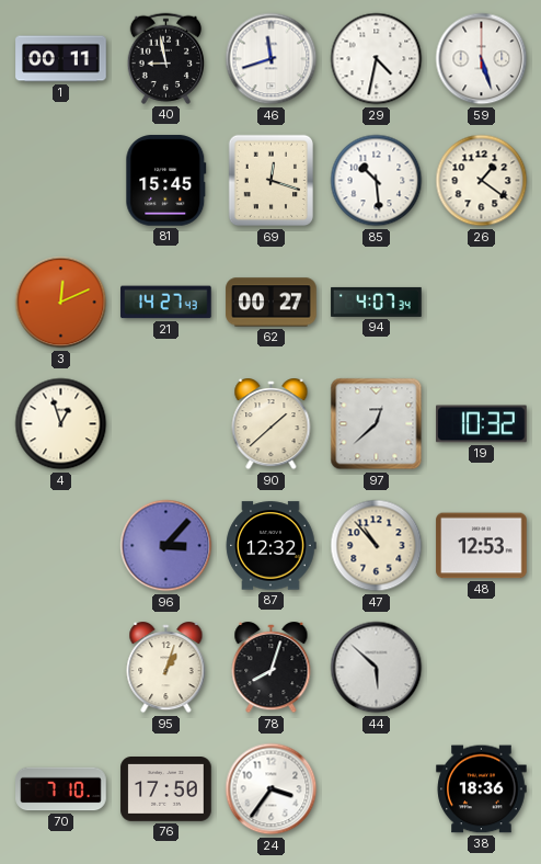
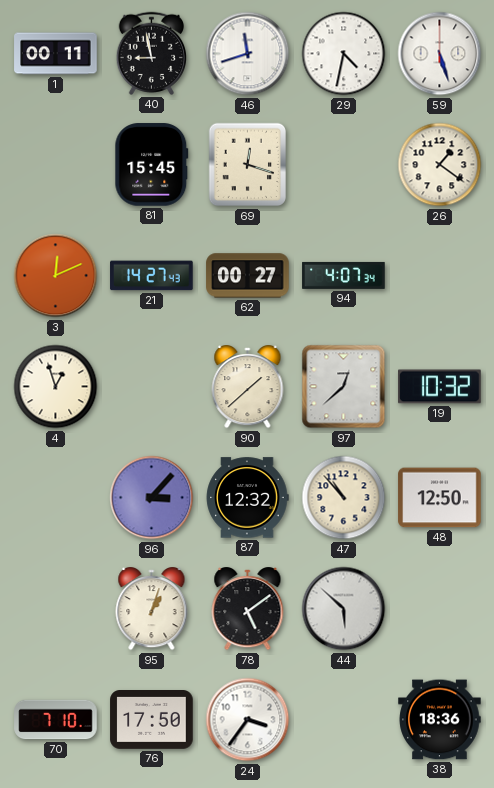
85: 10:29 -> none
48: 12:53 -> 12:50
78: 8:03 -> 5:09
